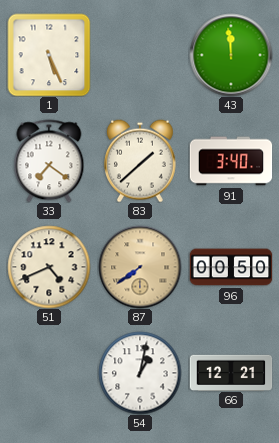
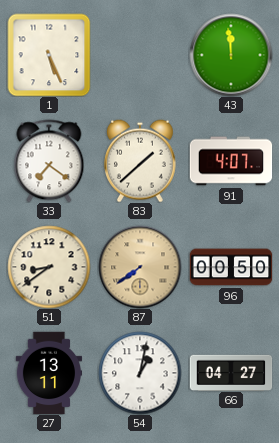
91: 3:40 -> 4:07
51: 4:41 -> 8:39
27: none -> 13:11
66: 12:21 -> 04:27
